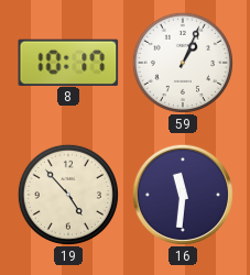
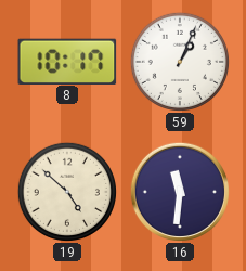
19: 4:53 -> 4:52
